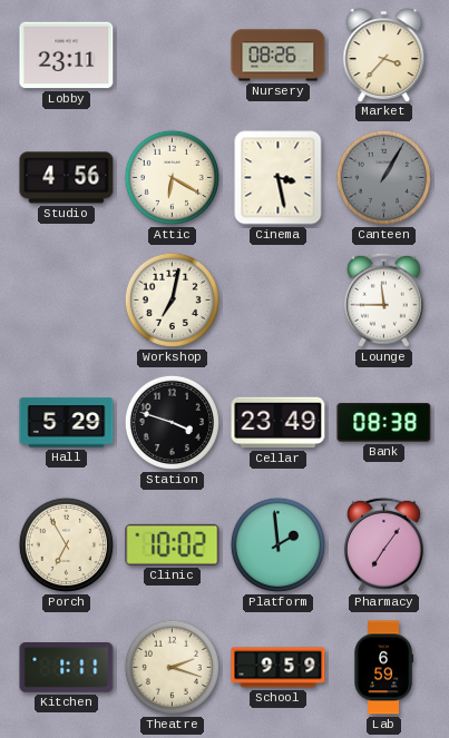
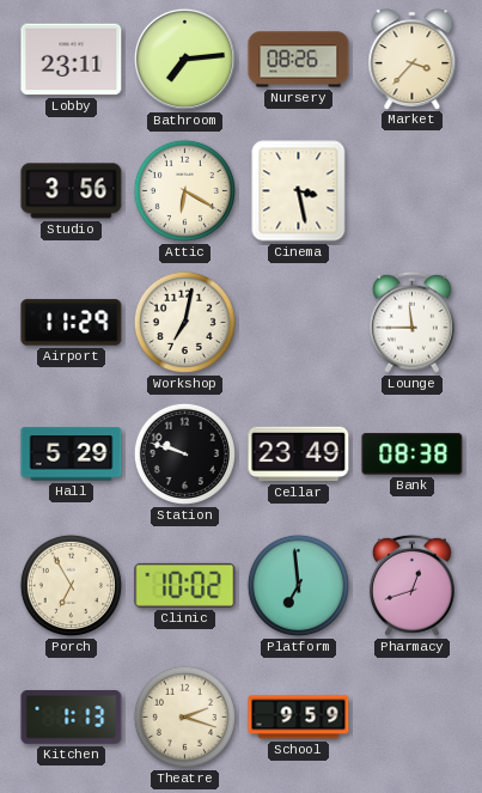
Bathroom: none -> 7:14
Studio: 4:56 -> 3:56
Canteen: 1:05 -> none
Airport: none -> 11:29
Station: 3:48 -> 9:48
Platform: 1:59 -> 6:59
Pharmacy: 7:06 -> 12:42
Kitchen: 1:11 -> 1:13
Lab: 6:59 -> none
